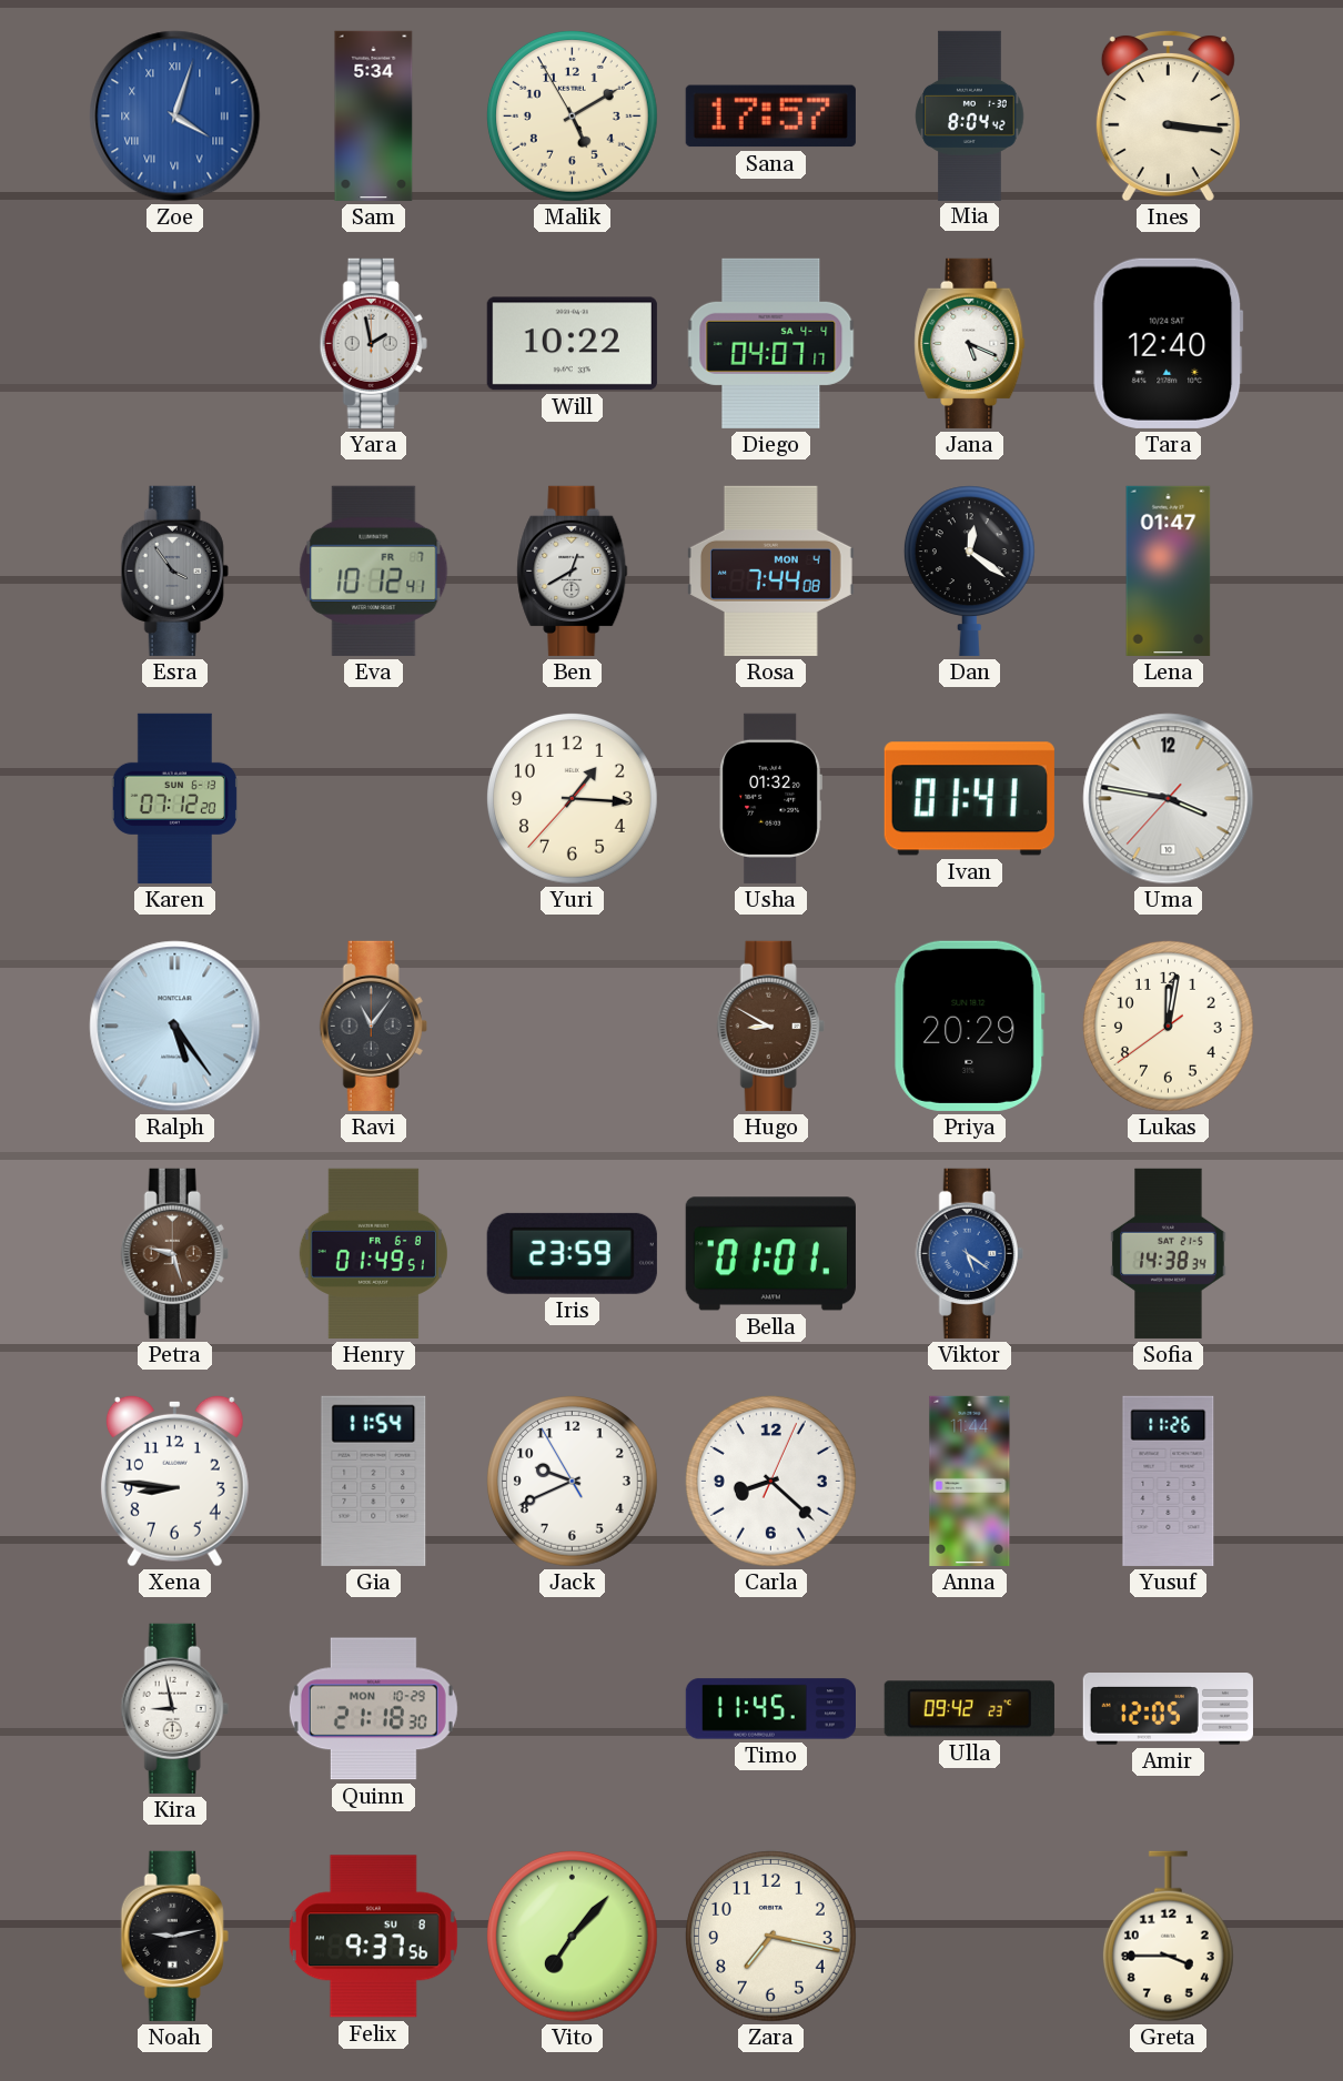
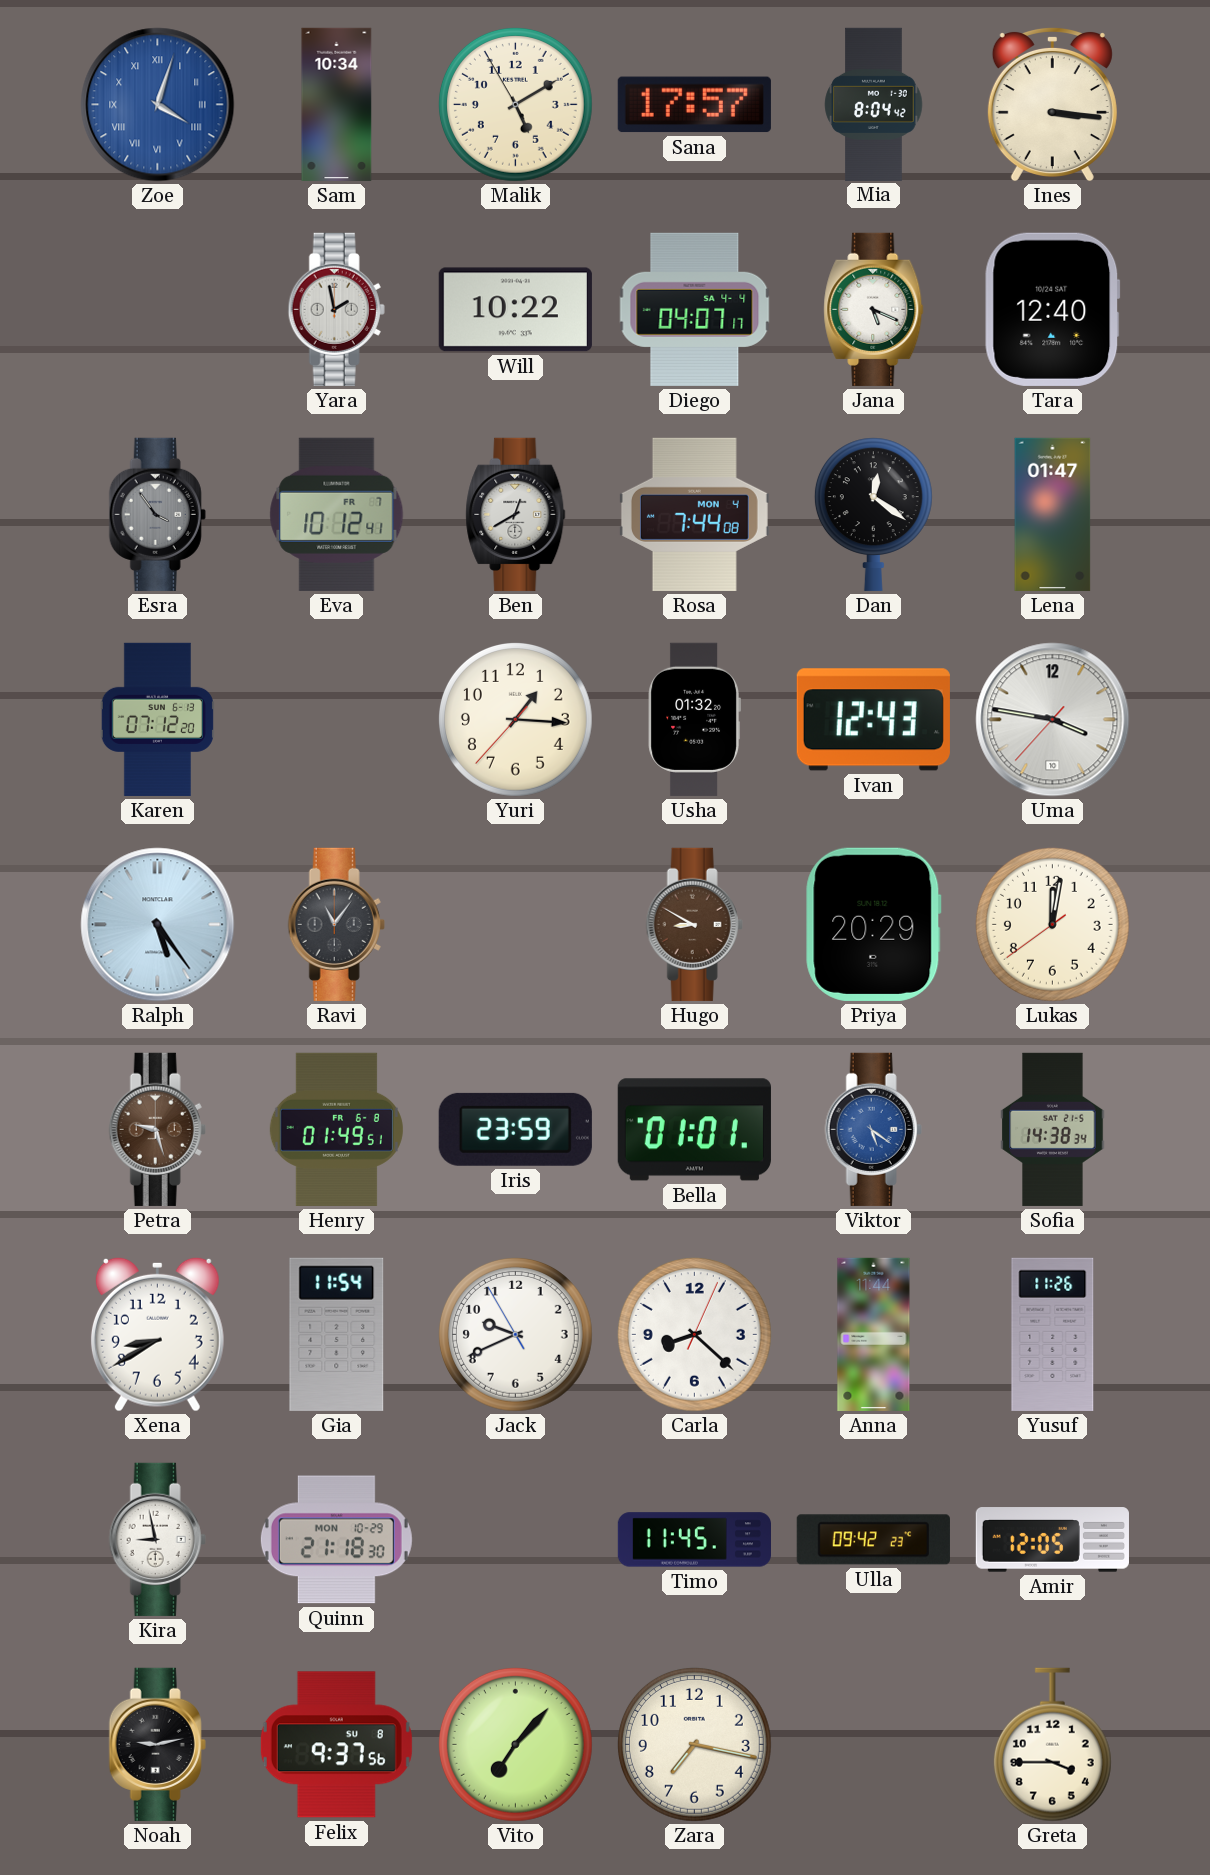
Sam: 5:34 -> 10:34
Ivan: 01:41 -> 12:43
Xena: 8:46 -> 8:40
